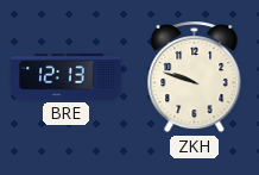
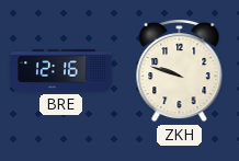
BRE: 12:13 -> 12:16
